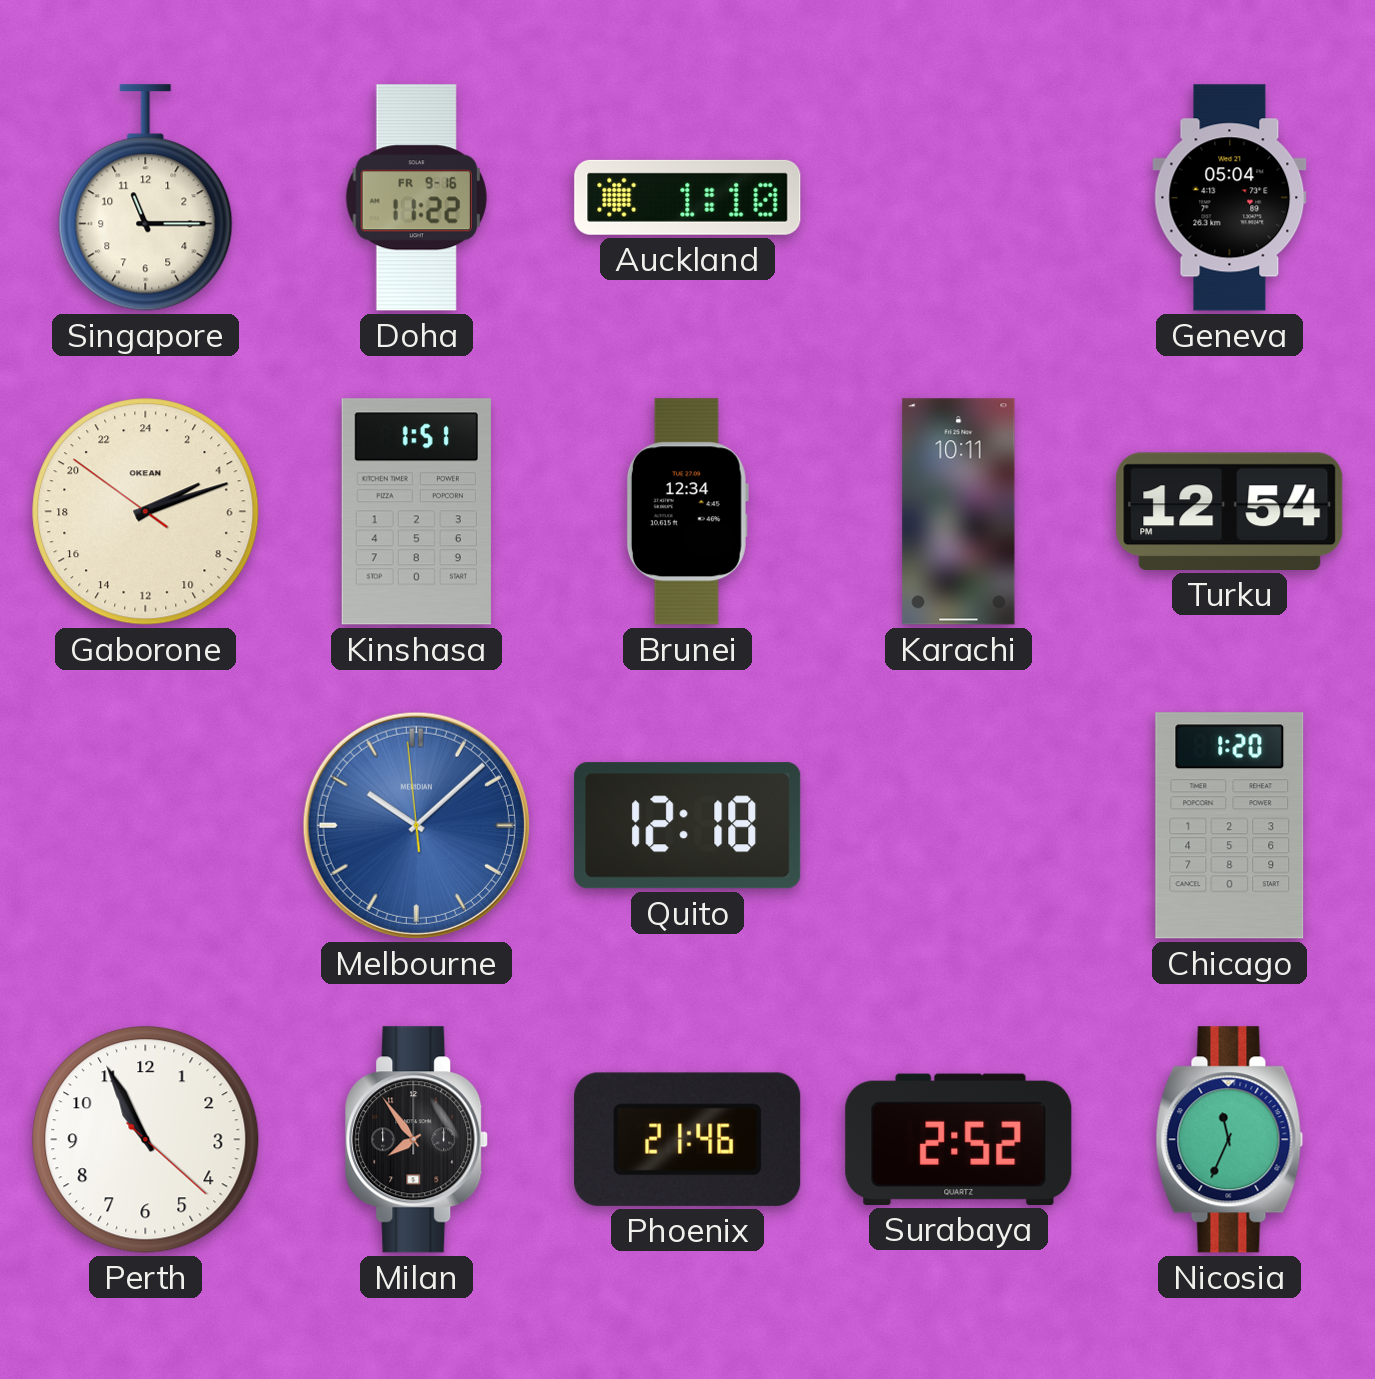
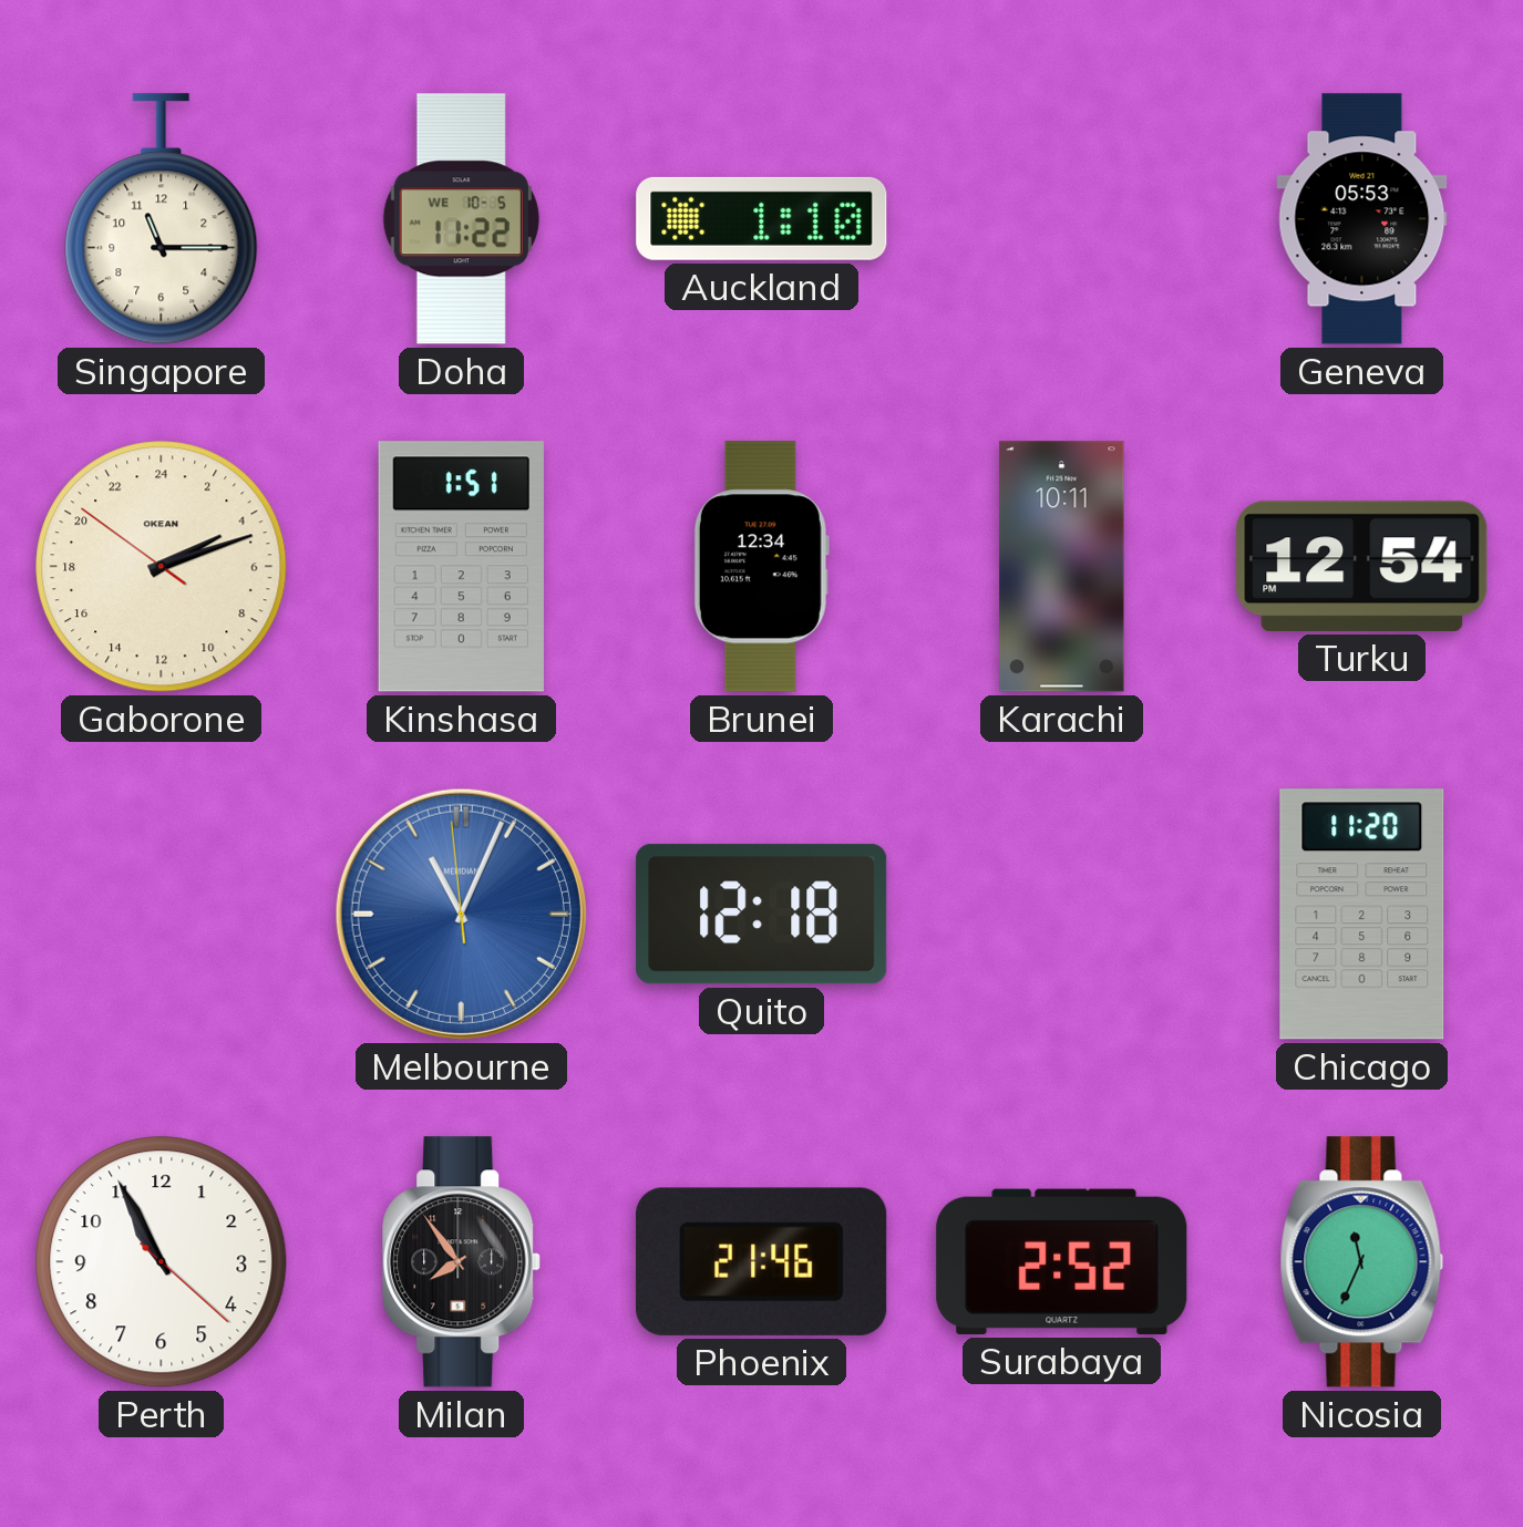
Doha date: FR 9-16 -> WE 10-5
Geneva: 05:04 -> 05:53
Melbourne: 10:07 -> 11:03
Chicago: 1:20 -> 11:20
